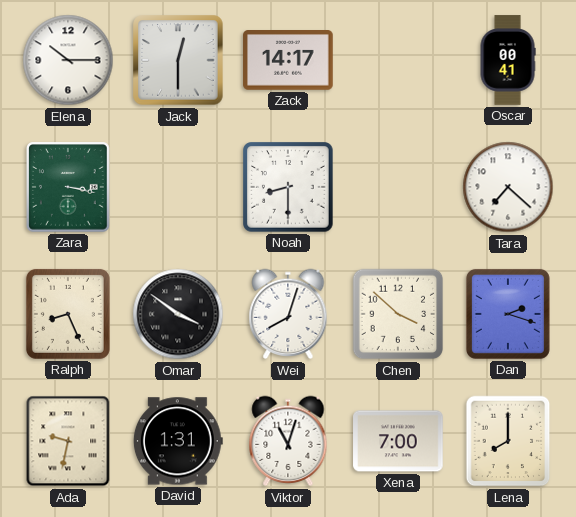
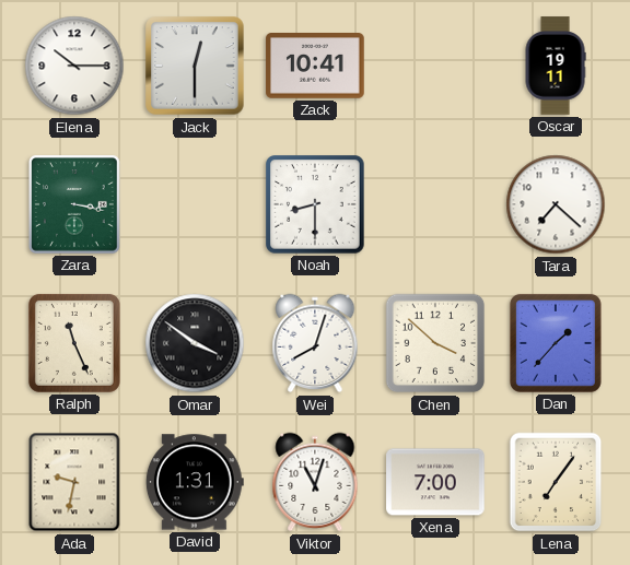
Zack: 14:17 -> 10:41
Oscar: 00:41 -> 19:11
Ralph: 8:26 -> 11:26
Dan: 2:18 -> 1:37
Lena: 8:00 -> 7:06
